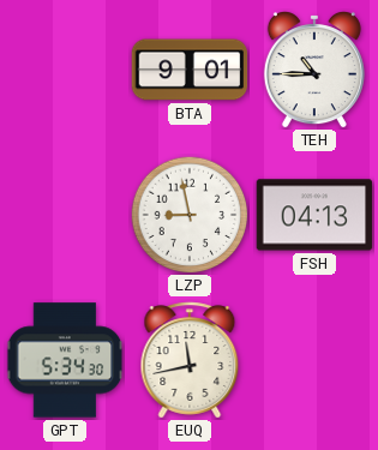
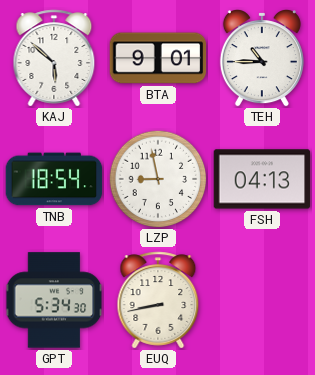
KAJ: none -> 5:52
TNB: none -> 18:54
EUQ: 11:43 -> 8:43
